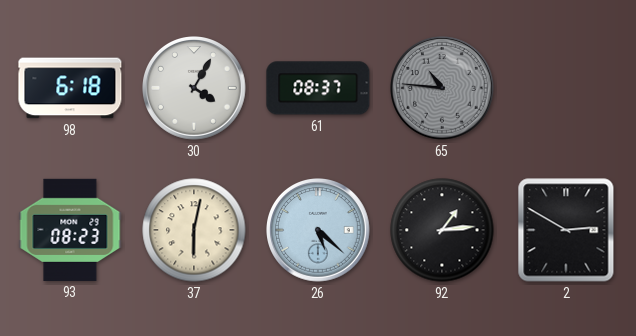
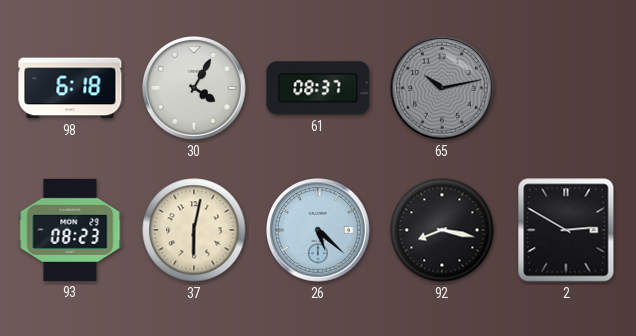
65: 10:46 -> 10:13
92: 1:14 -> 8:17
